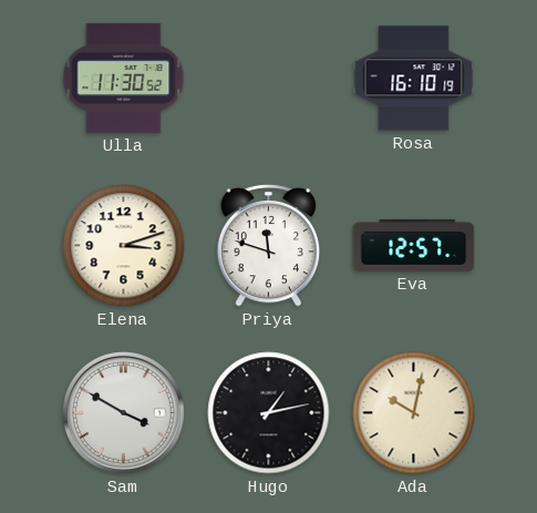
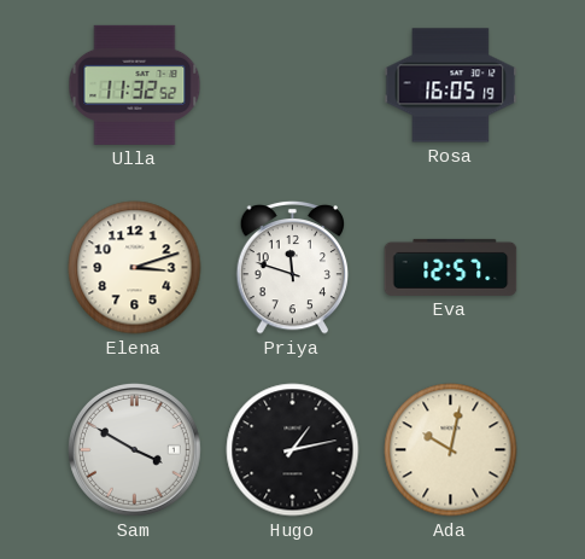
Ulla: 11:30 -> 11:32
Rosa: 16:10 -> 16:05
